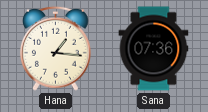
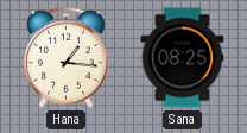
Sana: 07:36 -> 08:25
